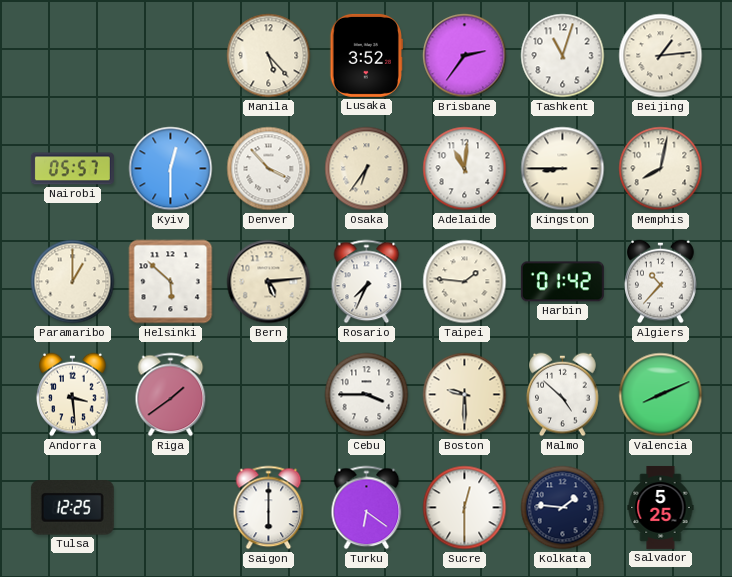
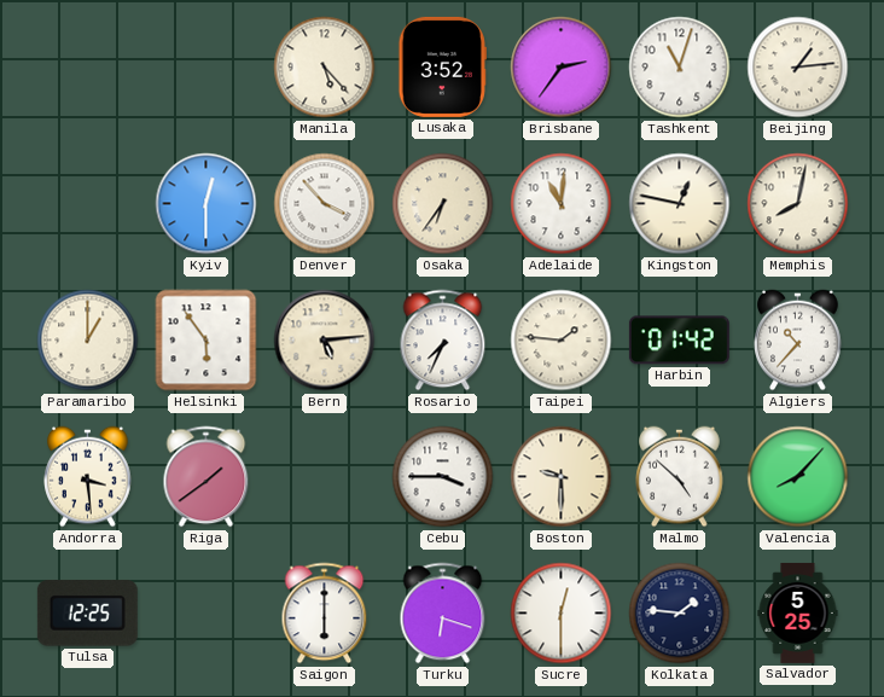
Nairobi: 05:57 -> none
Kingston: 8:45 -> 12:47
Helsinki: 5:52 -> 5:54
Valencia: 8:11 -> 8:07
Turku: 6:21 -> 6:18
